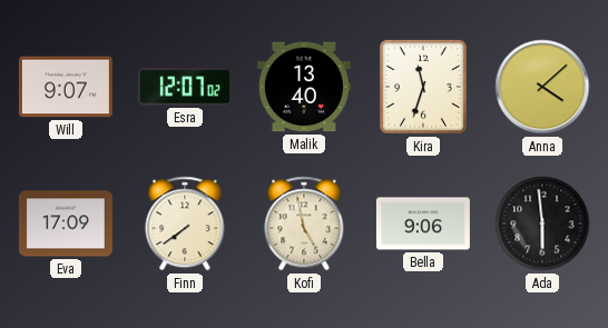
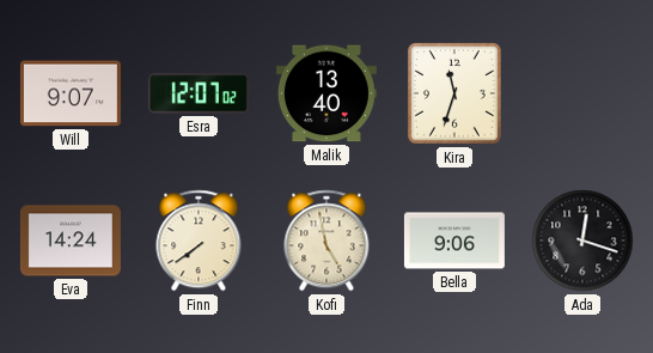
Anna: 4:08 -> none
Eva: 17:09 -> 14:24
Ada: 5:59 -> 12:18
